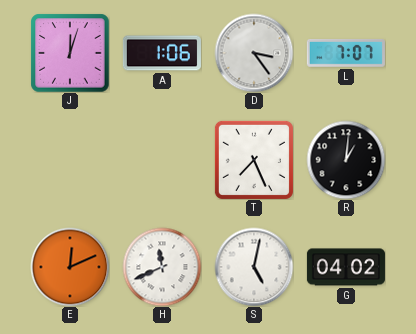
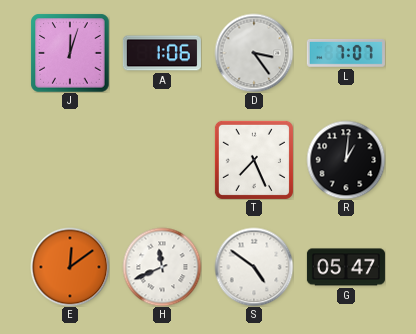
E: 12:11 -> 12:09
S: 5:02 -> 4:51
G: 04:02 -> 05:47
